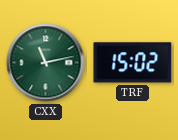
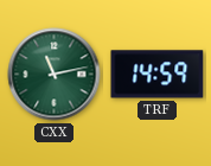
TRF: 15:02 -> 14:59
